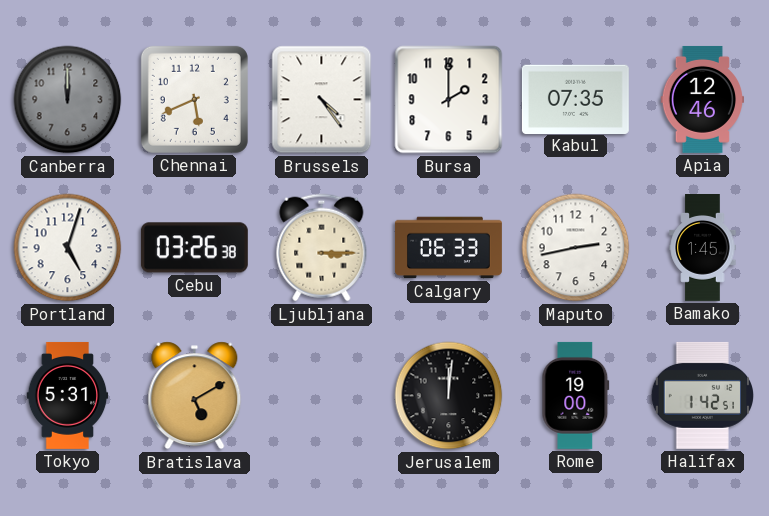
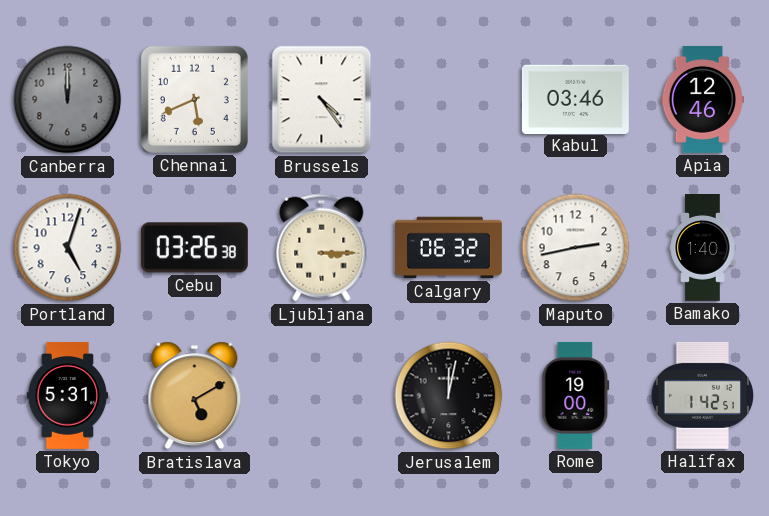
Bursa: 2:00 -> none
Kabul: 07:35 -> 03:46
Calgary: 06:33 -> 06:32
Bamako: 1:45 -> 1:40
Jerusalem: 12:01 -> 12:02
